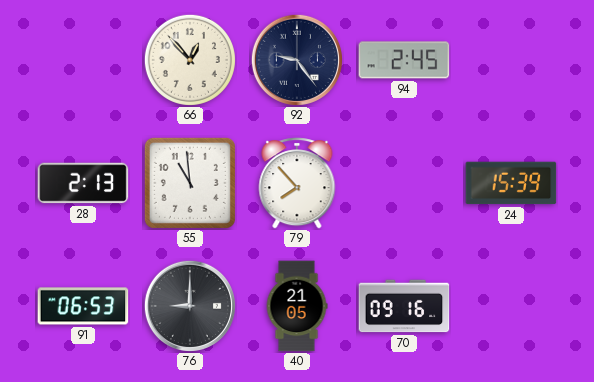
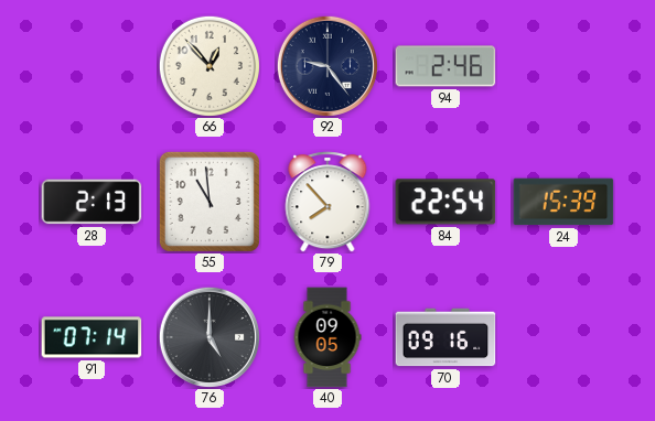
94: 2:45 -> 2:46
84: none -> 22:54
91: 06:53 -> 07:14
76: 9:00 -> 5:00
40: 21:05 -> 09:05
